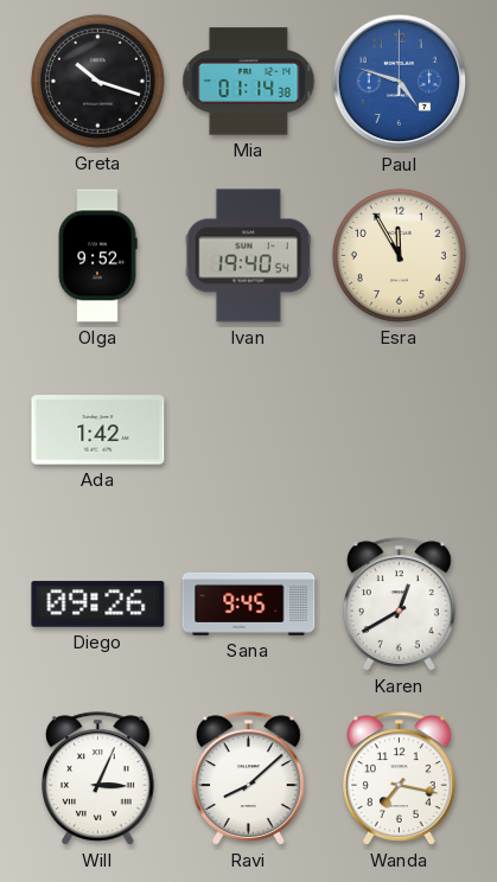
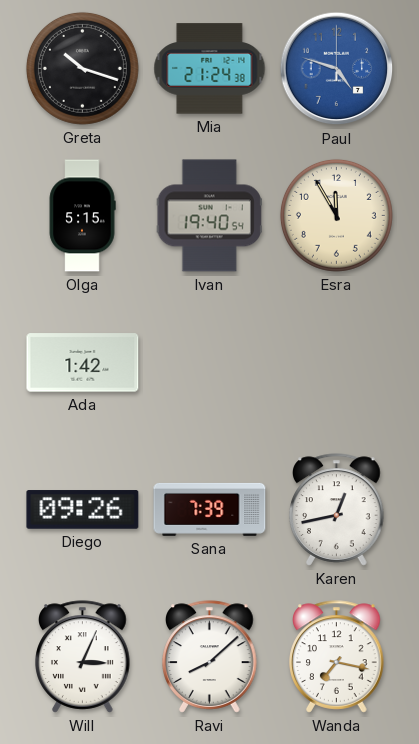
Mia: 01:14 -> 21:24
Olga: 9:52 -> 5:15
Sana: 9:45 -> 7:39
Karen: 12:40 -> 12:43
